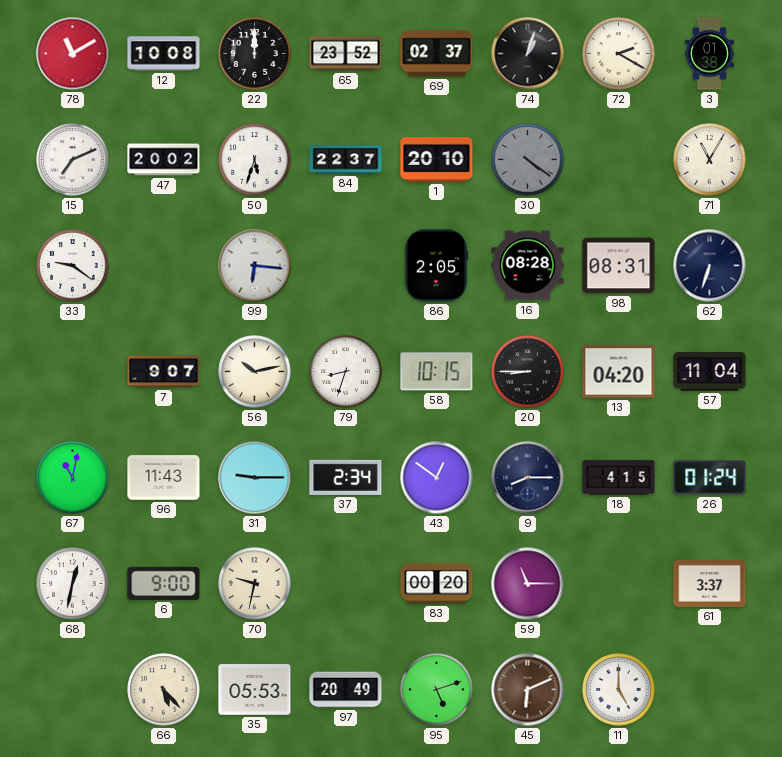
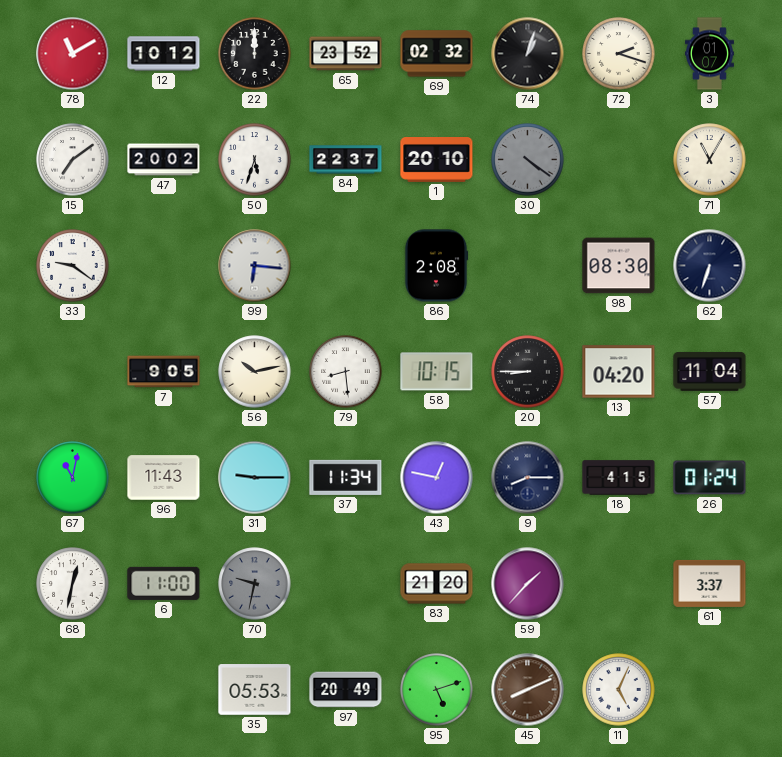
12: 10:08 -> 10:12
69: 02:37 -> 02:32
72: 2:20 -> 2:18
3: 01:38 -> 01:07
15: 7:11 -> 7:09
86: 2:05 -> 2:08
16: 08:28 -> none
98: 08:31 -> 08:30
7: 9:07 -> 9:05
79: 8:33 -> 8:29
37: 2:34 -> 11:34
43: 12:51 -> 12:47
6: 9:00 -> 11:00
70 dial: cream -> grey
83: 00:20 -> 21:20
59: 11:15 -> 1:37
66: 5:23 -> none
45: 6:11 -> 8:11
11: 5:00 -> 5:04
